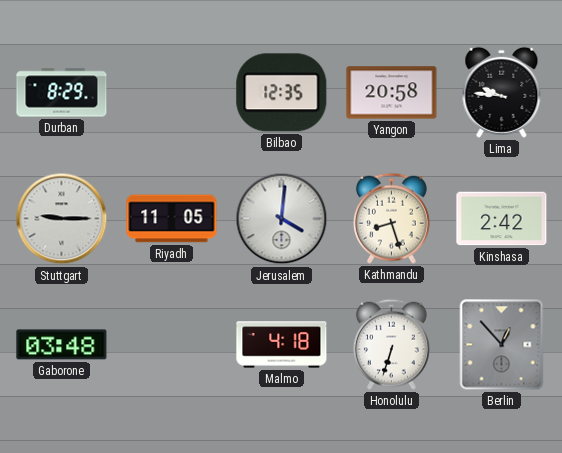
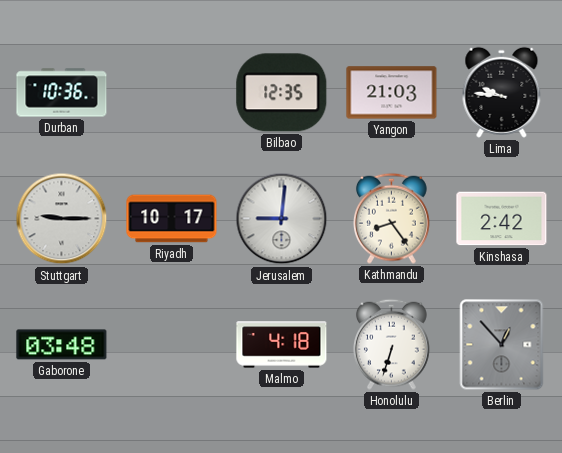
Durban: 8:29 -> 10:36
Yangon: 20:58 -> 21:03
Riyadh: 11:05 -> 10:17
Jerusalem: 4:01 -> 9:01
Kathmandu: 8:27 -> 8:24
